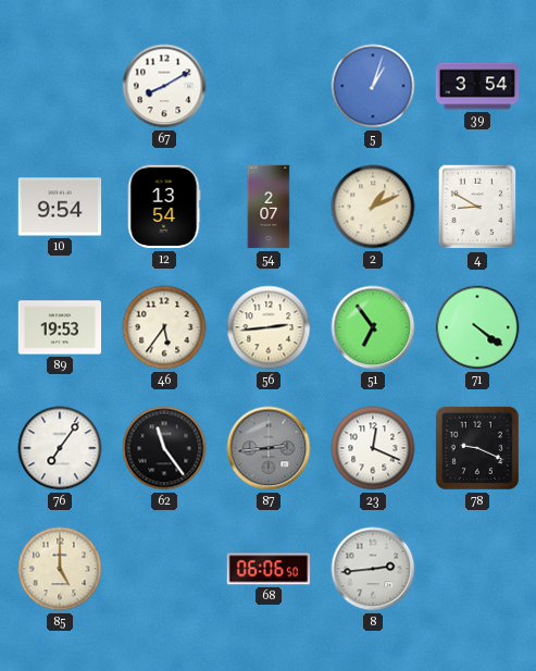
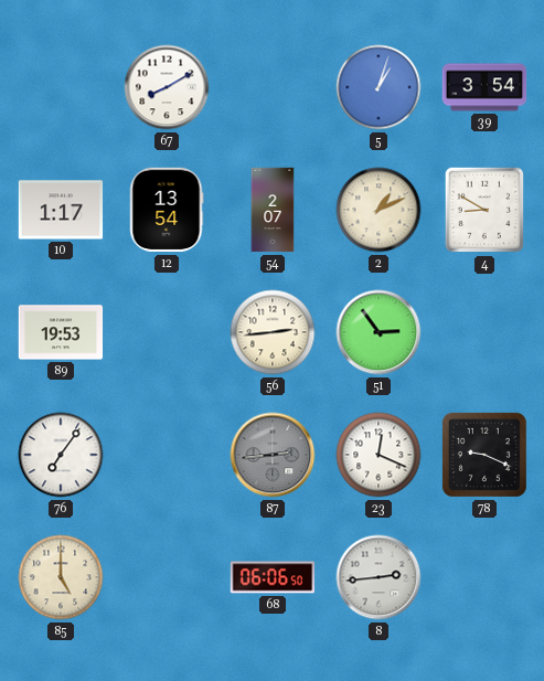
10: 9:54 -> 1:17
46: 5:36 -> none
51: 6:54 -> 2:54
71: 4:21 -> none
62: 11:24 -> none
